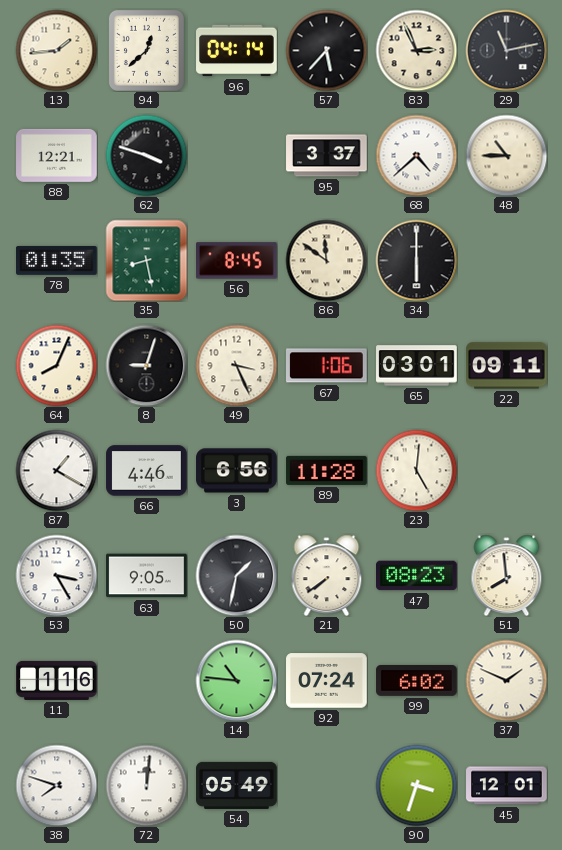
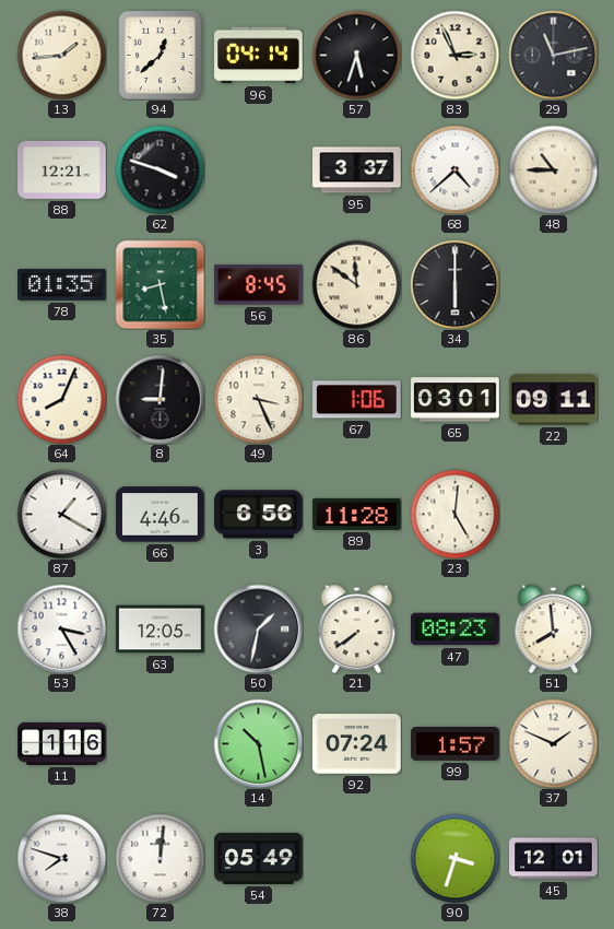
57: 5:37 -> 5:33
8: 9:03 -> 9:01
63: 9:05 -> 12:05
14: 10:46 -> 10:28
99: 6:02 -> 1:57
